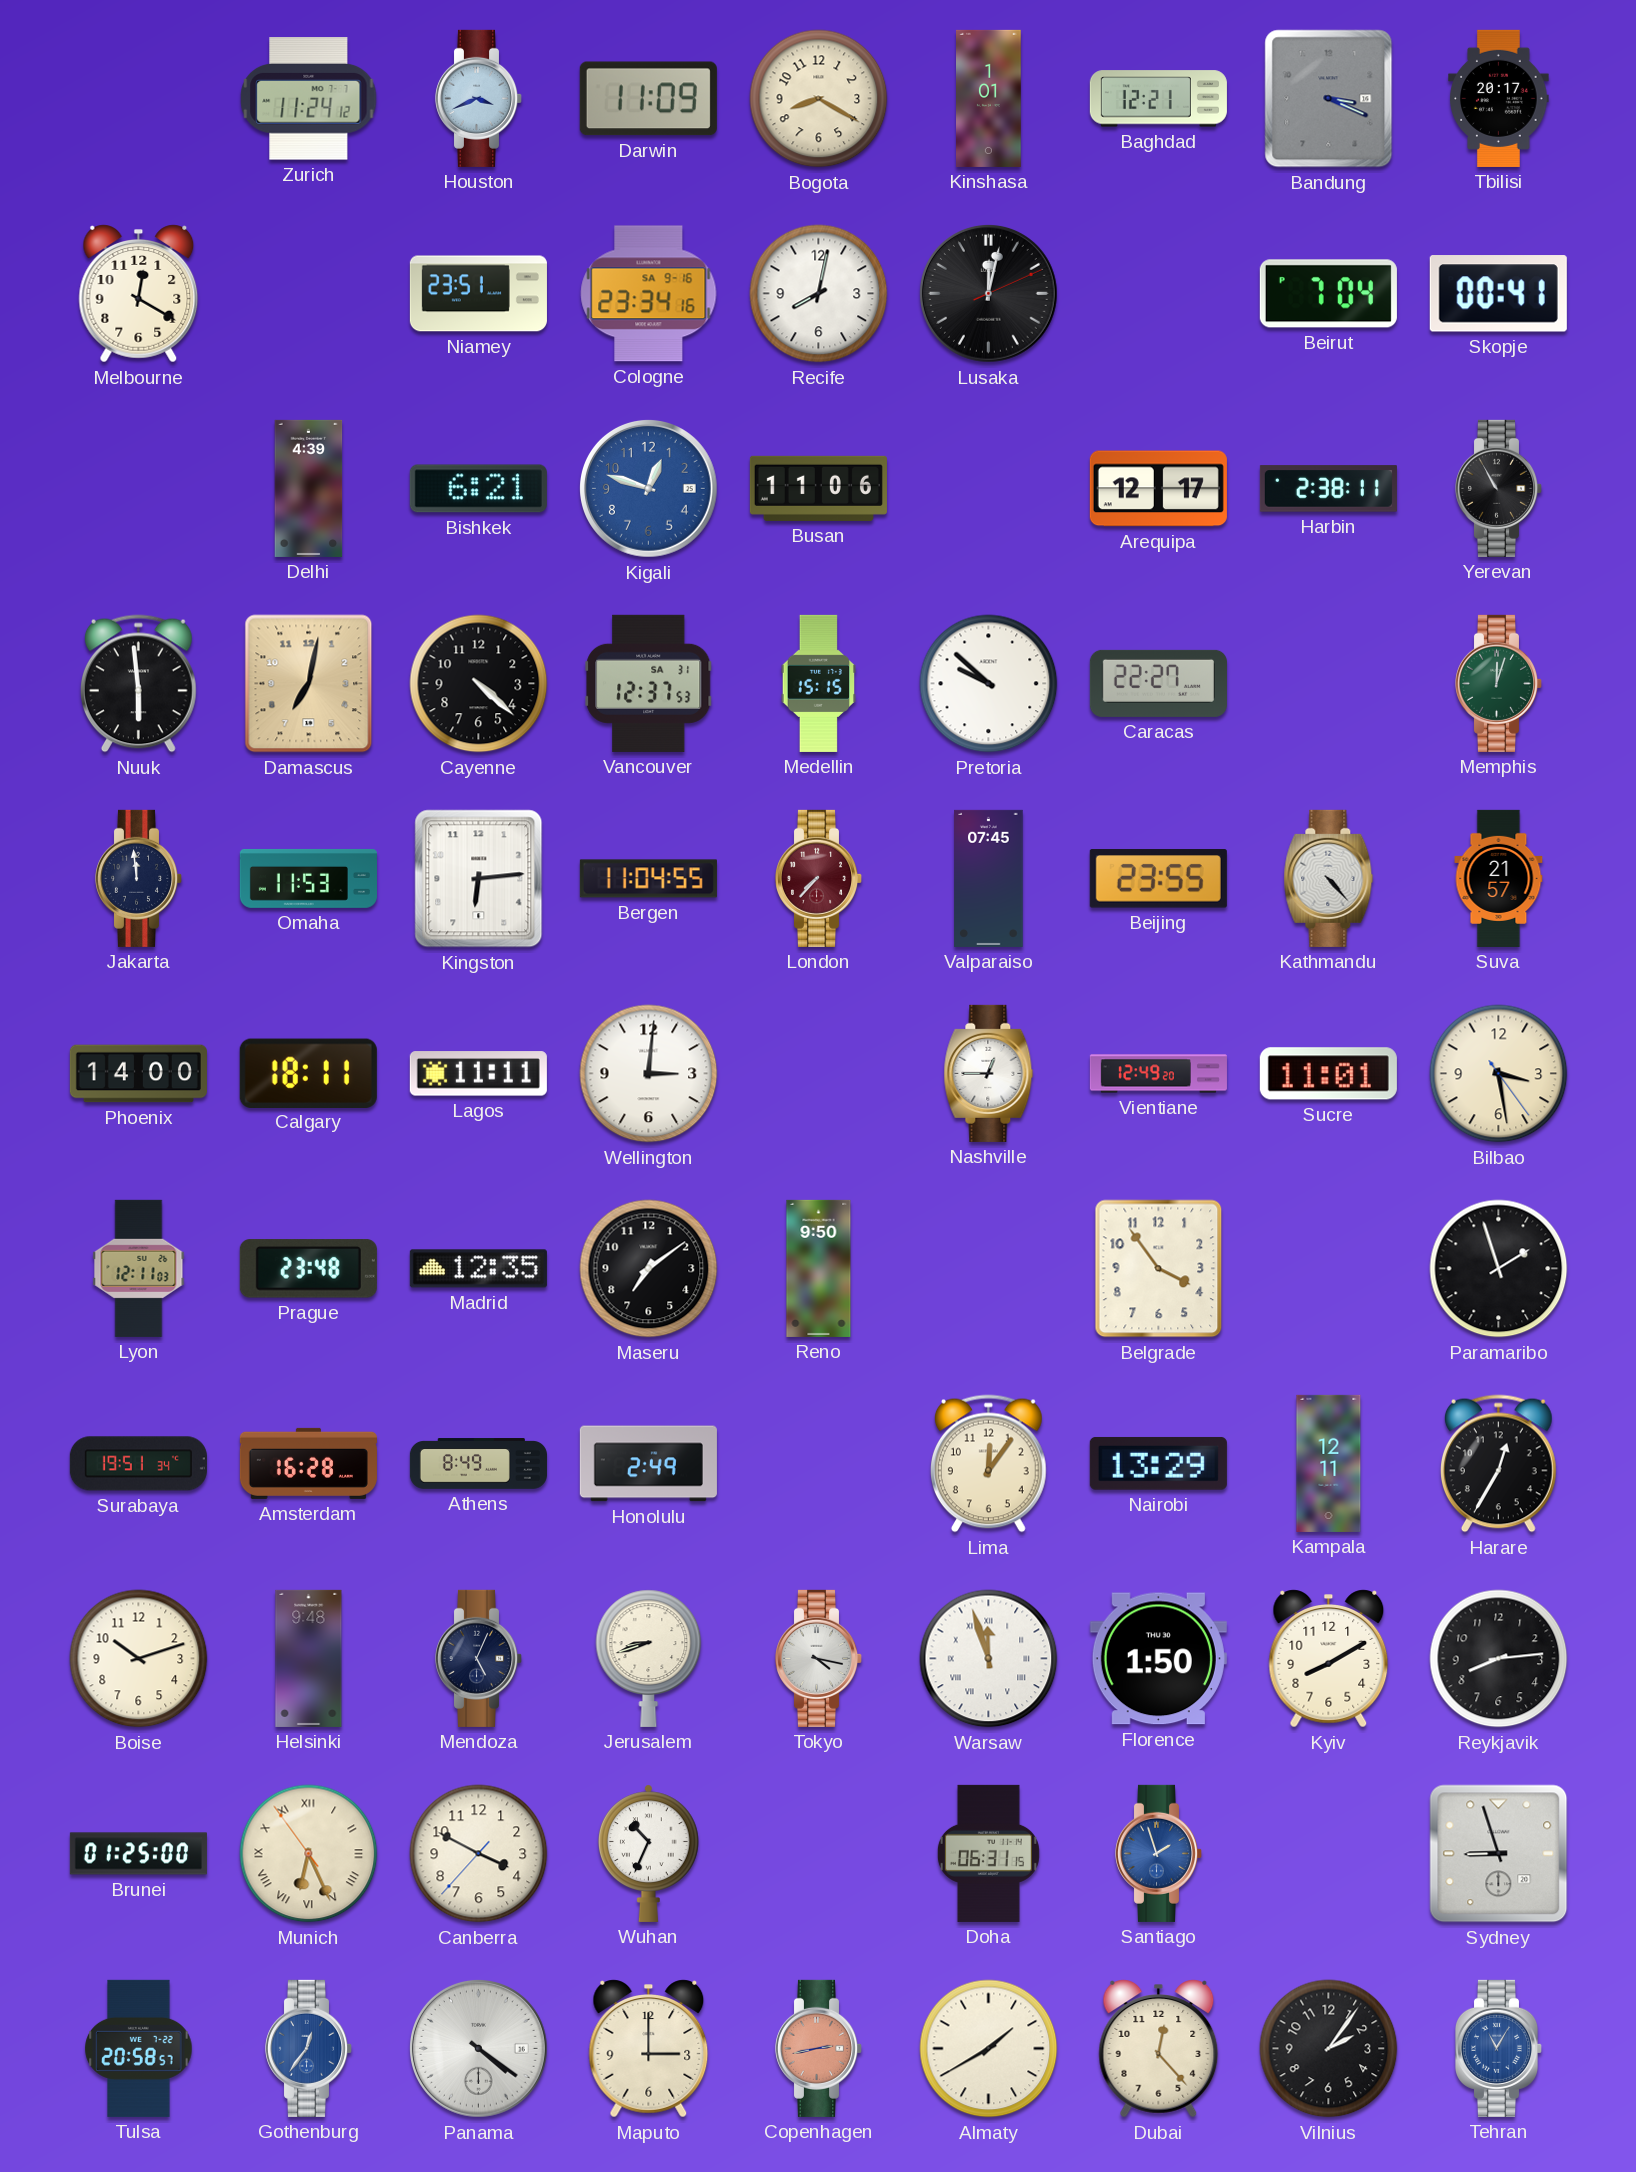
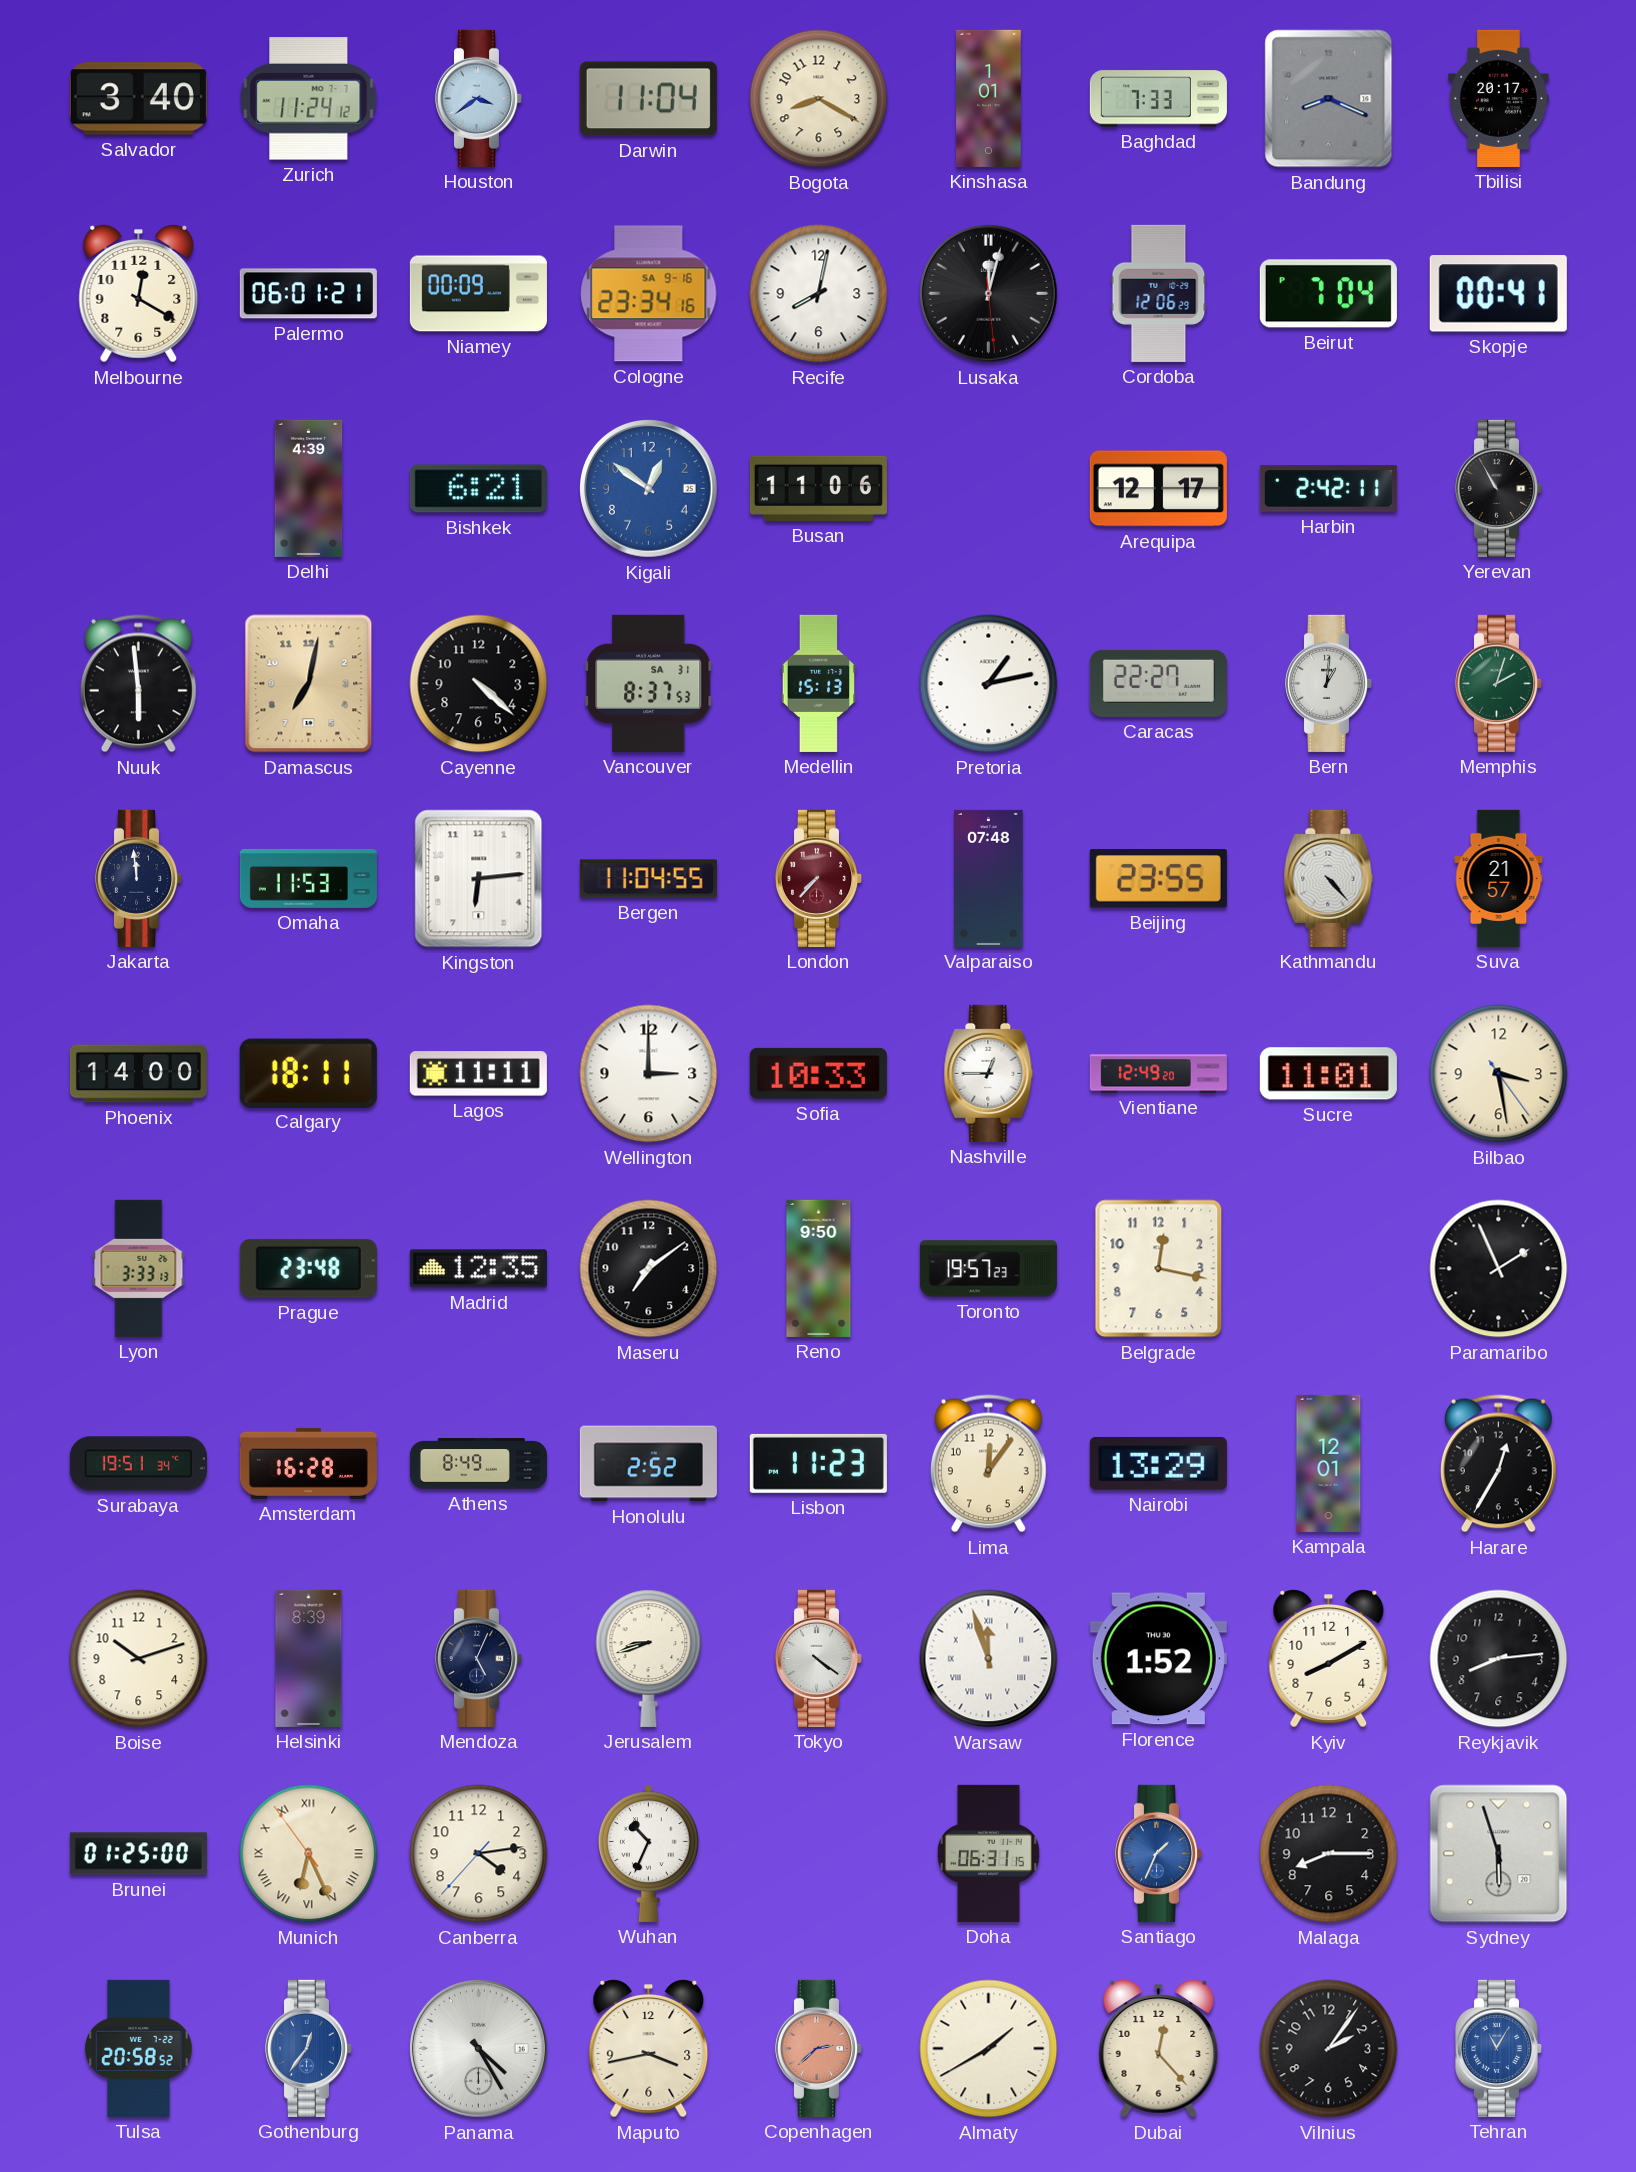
Salvador: none -> 3:40
Houston: 3:41 -> 3:39
Darwin: 11:09 -> 11:04
Baghdad: 12:21 -> 7:33
Bandung: 3:19 -> 8:19
Palermo: none -> 06:01
Niamey: 23:51 -> 00:09
Lusaka: 12:02:11 -> 12:02:29
Cordoba: none -> 12:06
Kigali: 12:48 -> 12:51
Harbin: 2:38 -> 2:42
Vancouver: 12:37 -> 8:37
Medellin: 15:15 -> 15:13
Pretoria: 9:52 -> 1:13
Bern: none -> 1:01
Memphis: 12:03 -> 2:03
Valparaiso: 07:45 -> 07:48
Wellington: 3:01 -> 3:00
Sofia: none -> 10:33
Lyon: 12:11 -> 3:33
Toronto: none -> 19:57
Belgrade: 3:54 -> 12:17
Paramaribo: 1:57 -> 1:56
Honolulu: 2:49 -> 2:52
Lisbon: none -> 11:23
Kampala: 12:11 -> 12:01
Helsinki: 9:48 -> 8:39
Tokyo: 4:17 -> 4:21
Florence: 1:50 -> 1:52
Canberra: 3:49 -> 4:13
Santiago: 1:57 -> 1:34
Malaga: none -> 8:15
Sydney: 8:57 -> 5:57
Tulsa: 20:58:57 -> 20:58:52
Panama: 4:21 -> 4:25
Maputo: 3:00 -> 3:43
Copenhagen: 2:43 -> 2:38
